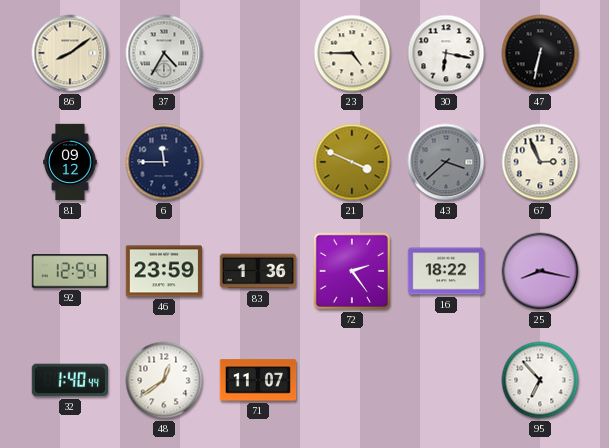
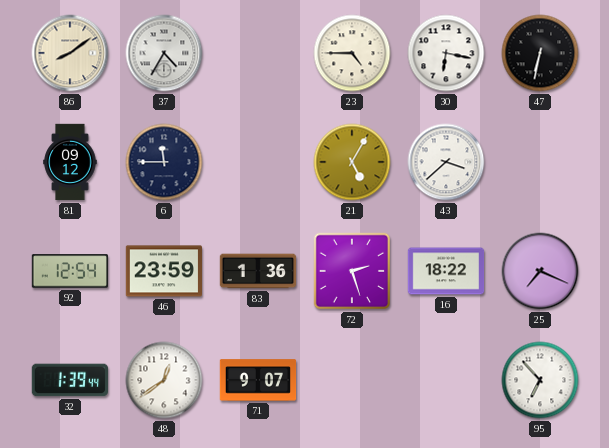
21: 3:49 -> 5:05
43 dial: grey -> white
67: 2:56 -> none
72: 2:24 -> 2:27
25: 8:17 -> 7:19
32: 1:40 -> 1:39
71: 11:07 -> 9:07
